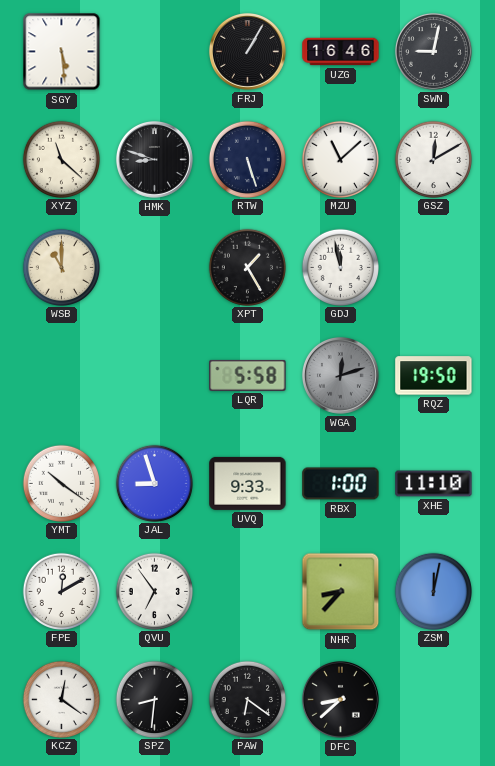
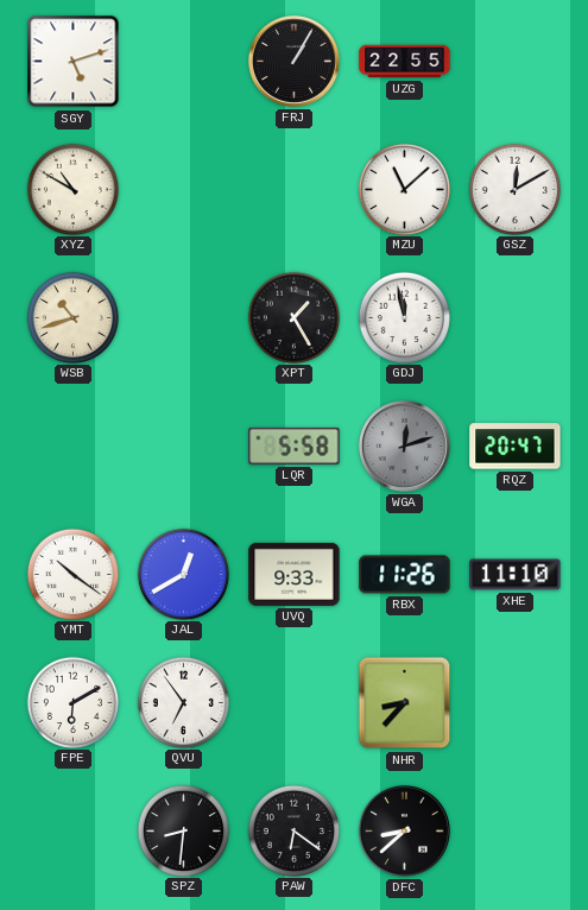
SGY: 5:29 -> 5:12
UZG: 16:46 -> 22:55
SWN: 9:02 -> none
XYZ: 11:22 -> 10:50
HMK: 8:48 -> none
RTW: 5:27 -> none
WSB: 11:00 -> 10:42
RQZ: 19:50 -> 20:47
JAL: 8:57 -> 12:40
RBX: 1:00 -> 11:26
FPE: 12:10 -> 6:10
ZSM: 12:02 -> none
KCZ: 12:21 -> none
